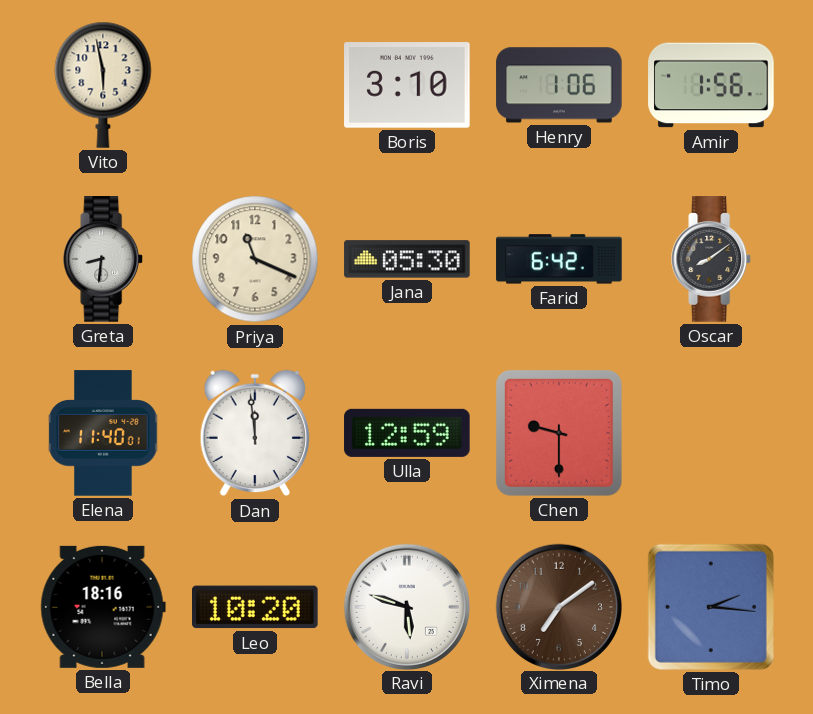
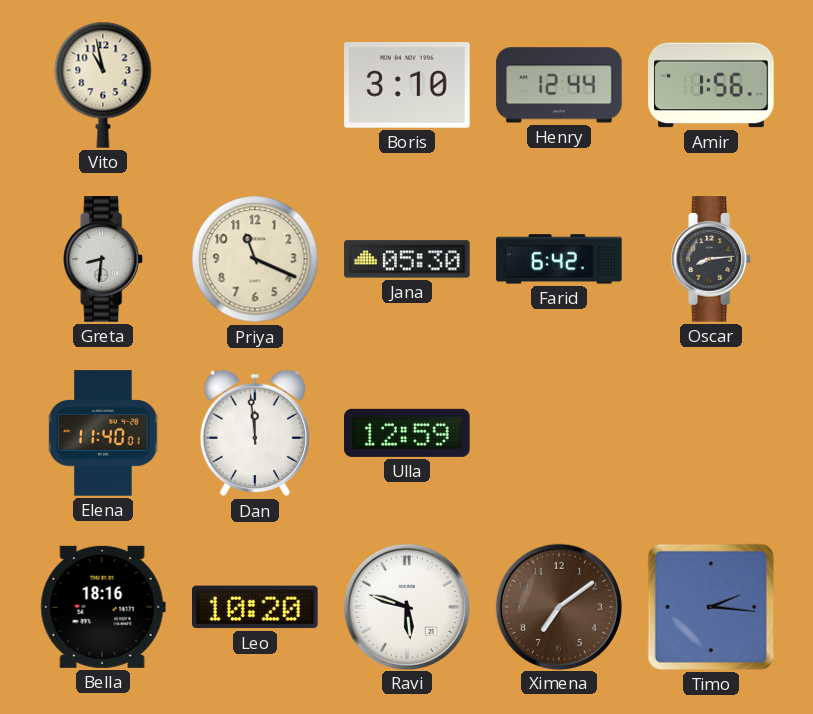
Vito: 5:58 -> 10:58
Henry: 1:06 -> 12:44
Oscar: 8:09 -> 8:14
Chen: 9:30 -> none
